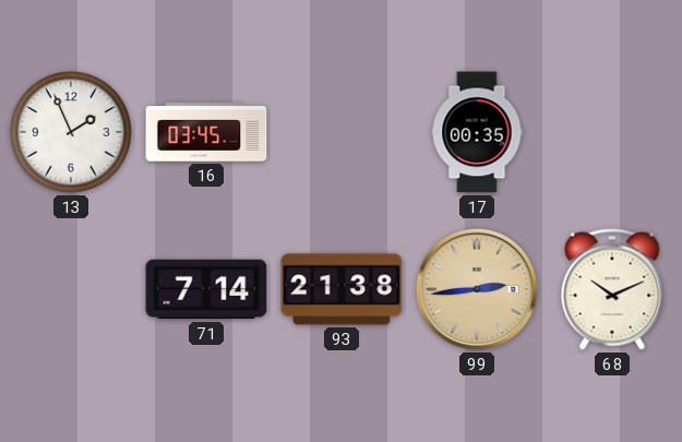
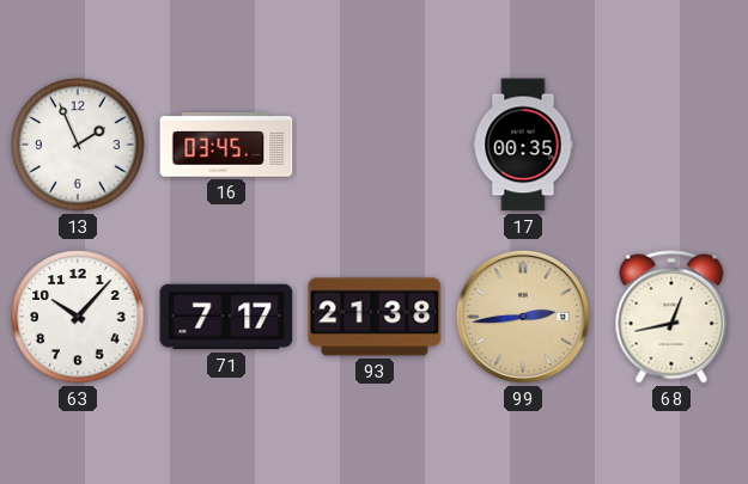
63: none -> 10:07
71: 7:14 -> 7:17
68: 10:11 -> 12:43
